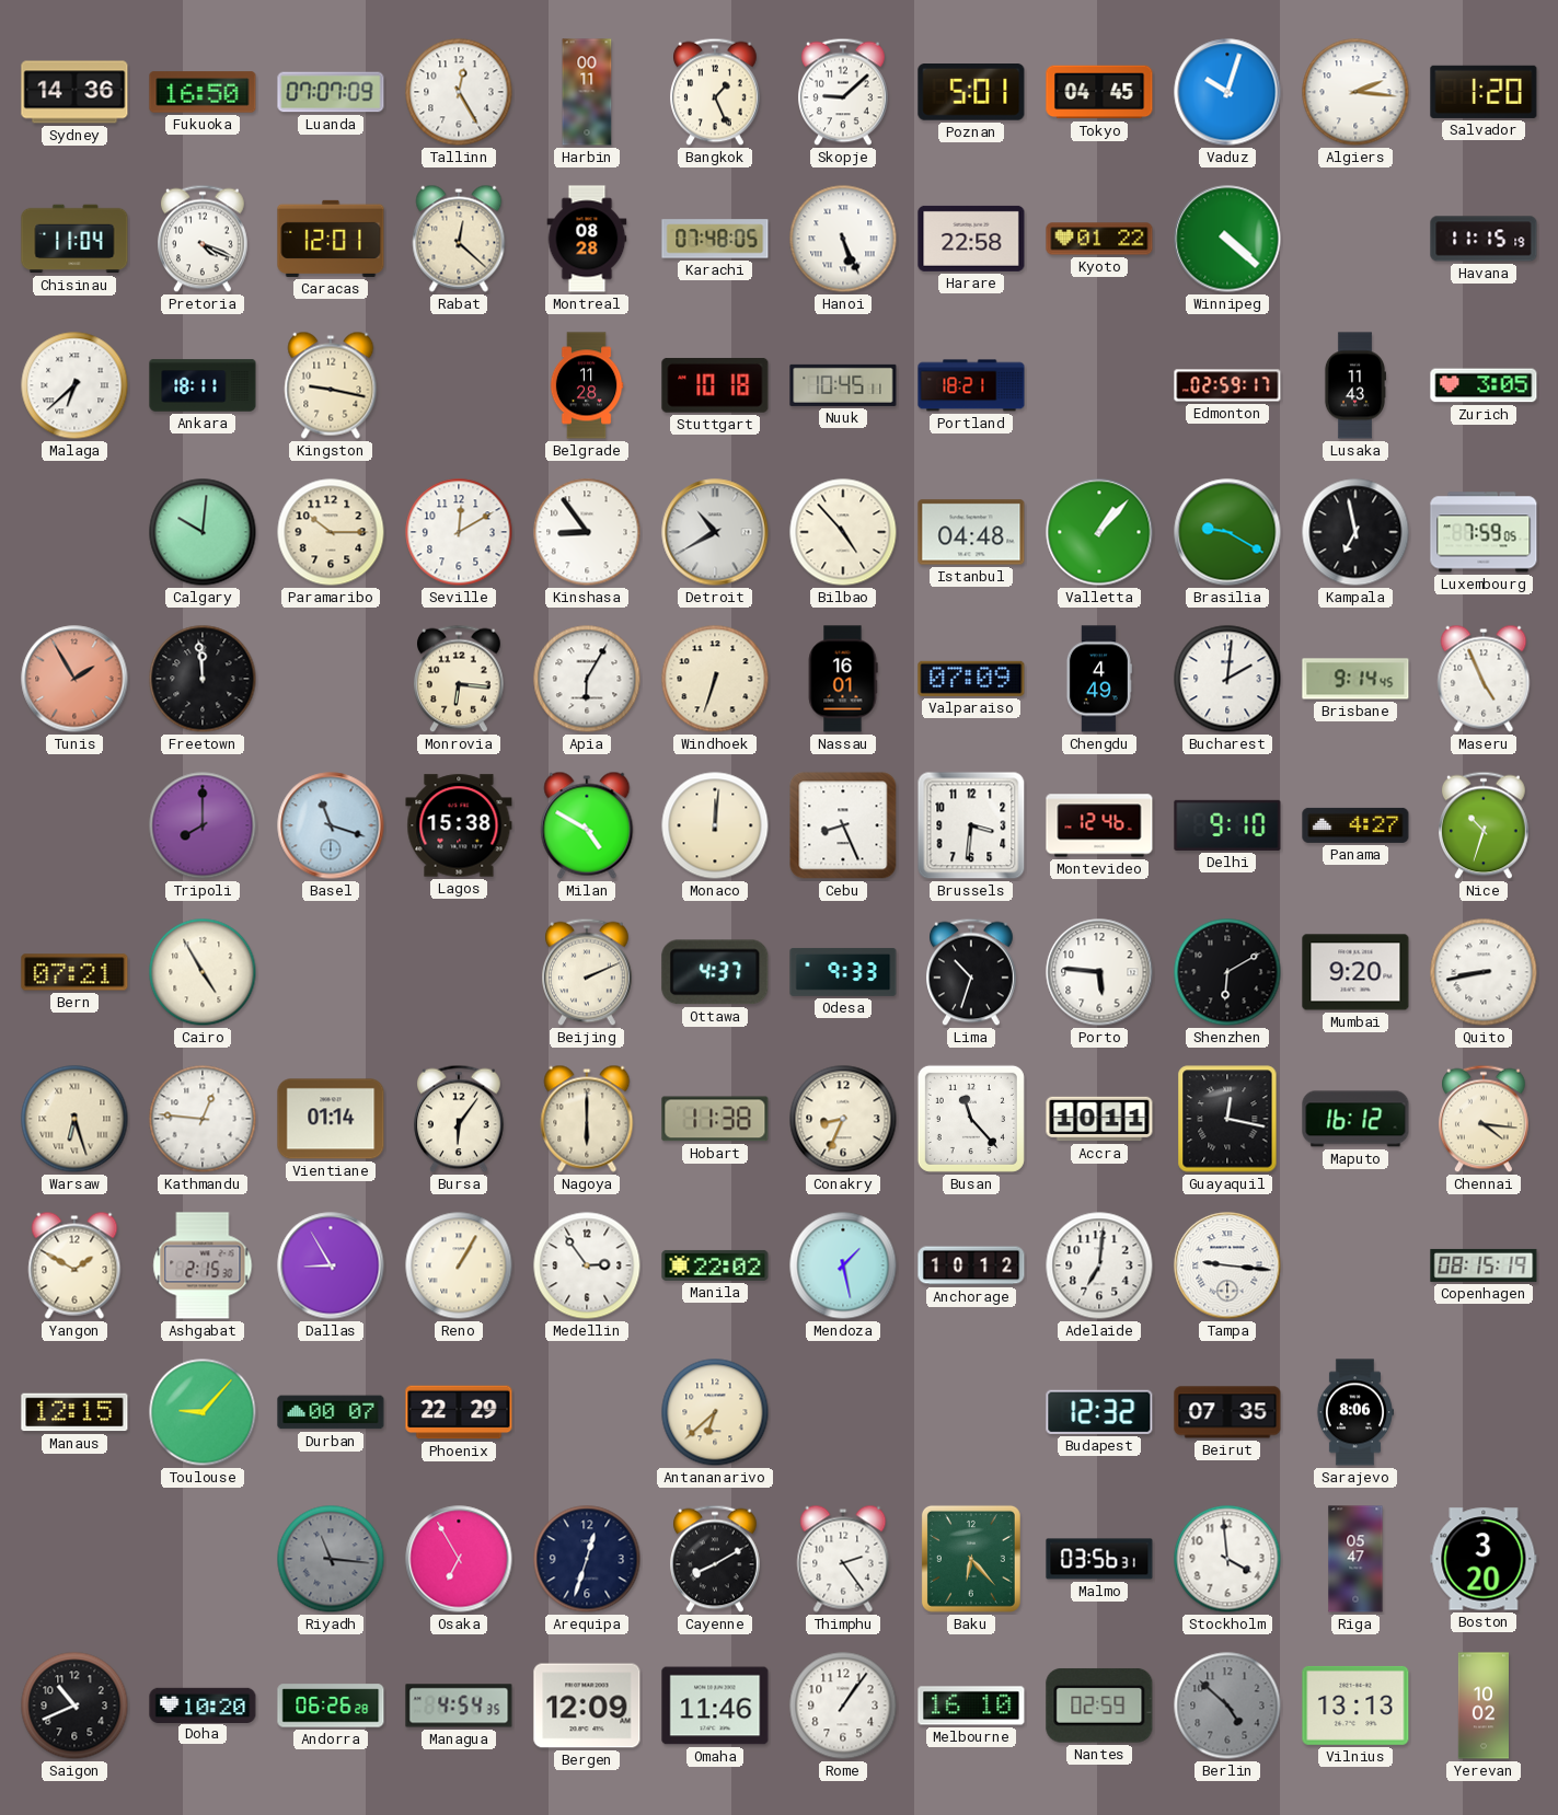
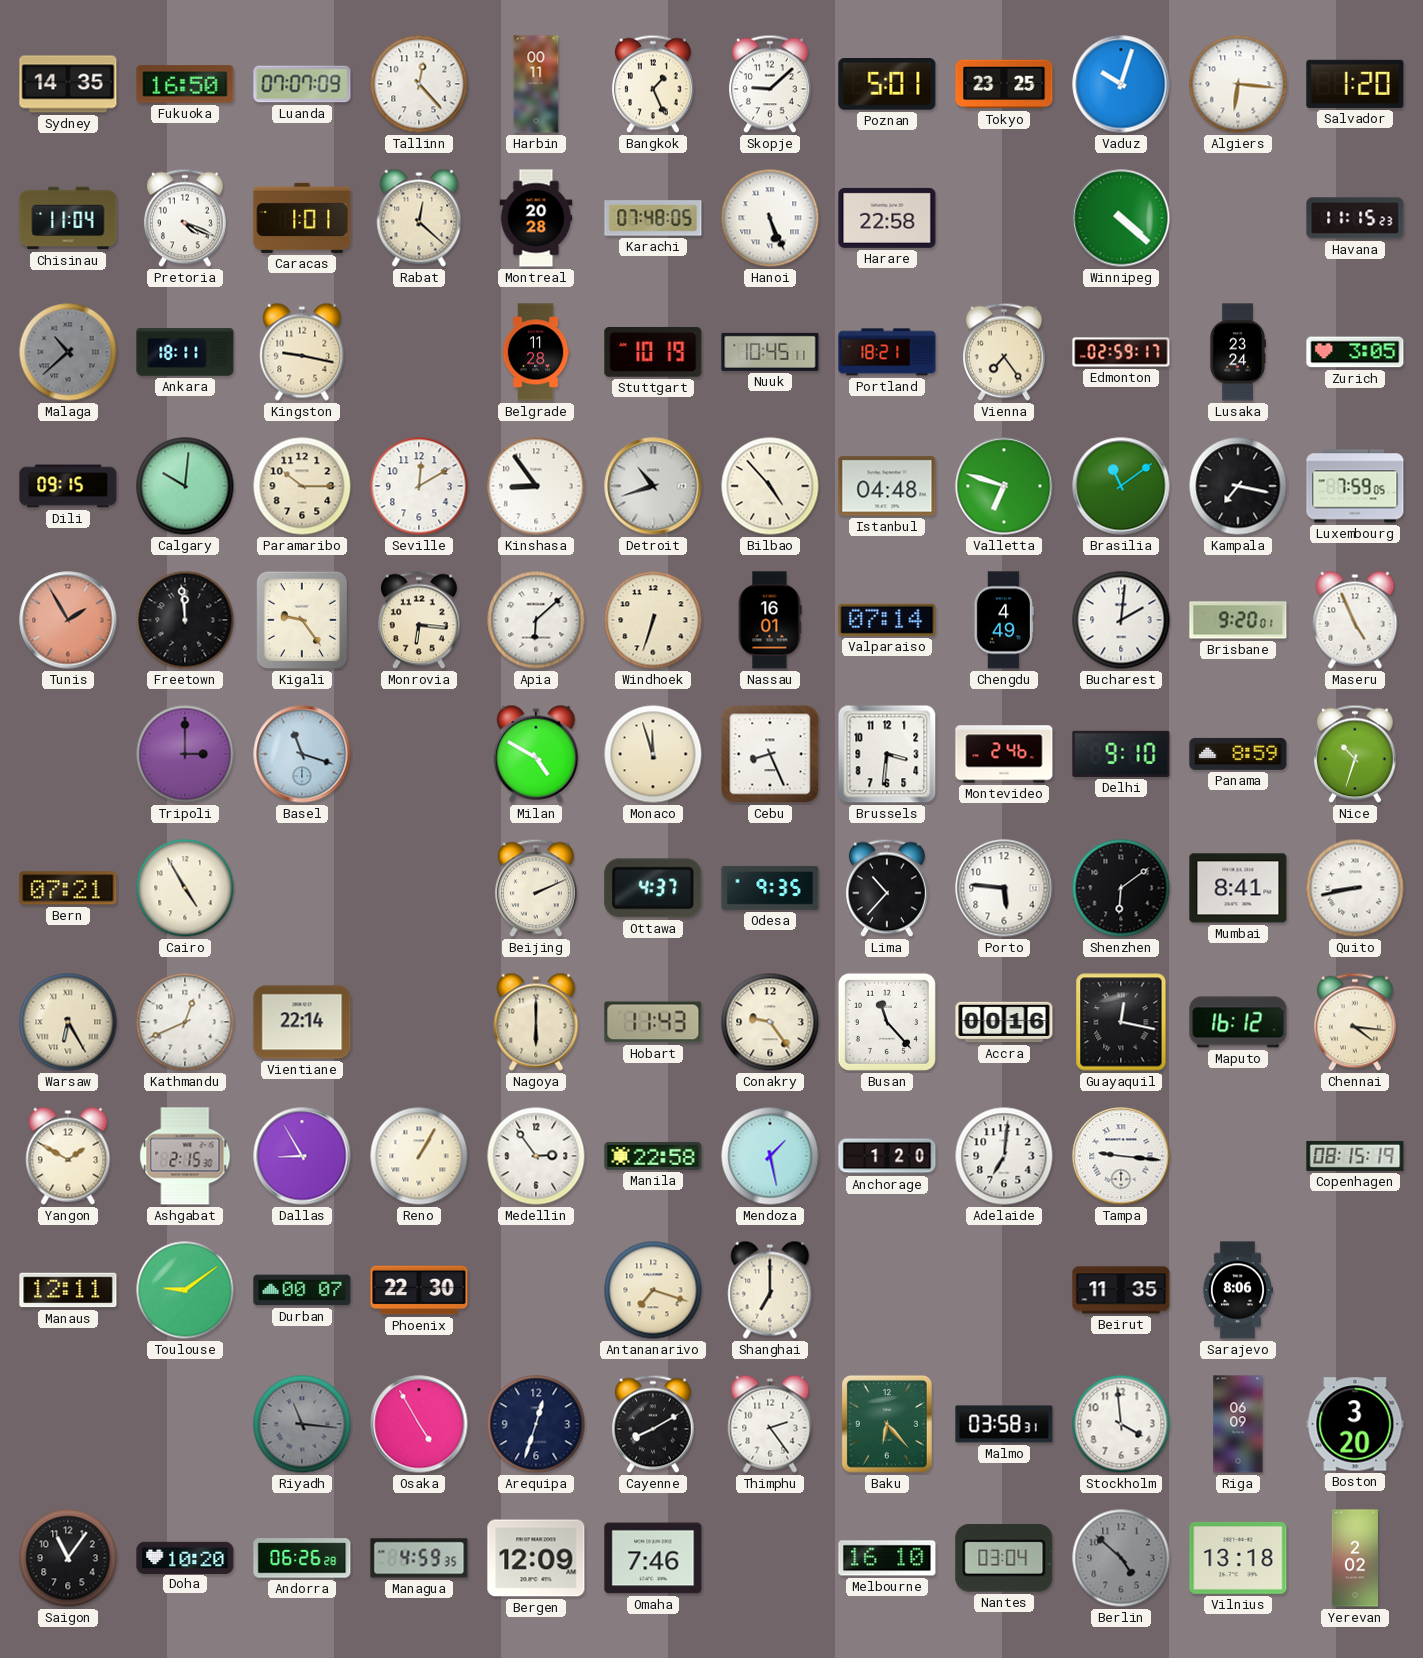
Sydney: 14:36 -> 14:35
Tallinn: 12:25 -> 12:23
Tokyo: 04:45 -> 23:25
Algiers: 2:16 -> 6:16
Caracas: 12:01 -> 1:01
Montreal: 08:28 -> 20:28
Kyoto: 01:22 -> none
Havana: 11:15:19 -> 11:15:23
Malaga: 6:38 -> 10:38
Malaga dial: white -> grey
Stuttgart: 10:18 -> 10:19
Vienna: none -> 7:24
Lusaka: 11:43 -> 23:24
Dili: none -> 09:15
Detroit: 10:40 -> 10:42
Valletta: 1:07 -> 6:48
Brasilia: 9:20 -> 11:09
Kampala: 6:58 -> 7:17
Kigali: none -> 9:24
Apia: 6:05 -> 6:08
Valparaiso: 07:09 -> 07:14
Brisbane: 9:14 -> 9:20
Tripoli: 8:00 -> 3:00
Lagos: 15:38 -> none
Monaco: 12:01 -> 11:57
Montevideo: 12:46 -> 2:46
Panama: 4:27 -> 8:59
Odesa: 9:33 -> 9:35
Lima: 10:33 -> 10:37
Shenzhen: 6:10 -> 6:09
Mumbai: 9:20 -> 8:41
Warsaw: 6:27 -> 6:25
Kathmandu: 12:46 -> 12:41
Vientiane: 01:14 -> 22:14
Bursa: 6:06 -> none
Hobart: 11:38 -> 11:43
Conakry: 8:34 -> 9:24
Accra: 10:11 -> 00:16
Manila: 22:02 -> 22:58
Anchorage: 10:12 -> 1:20
Manaus: 12:15 -> 12:11
Toulouse: 9:07 -> 9:09
Phoenix: 22:29 -> 22:30
Antananarivo: 6:38 -> 7:18
Shanghai: none -> 7:00
Budapest: 12:32 -> none
Beirut: 07:35 -> 11:35
Osaka: 6:55 -> 4:55
Malmo: 03:56 -> 03:58
Riga: 05:47 -> 06:09
Saigon: 10:41 -> 11:06
Managua: 4:54 -> 4:59
Omaha: 11:46 -> 7:46
Rome: 1:06 -> none
Nantes: 02:59 -> 03:04
Vilnius: 13:13 -> 13:18
Yerevan: 10:02 -> 2:02
